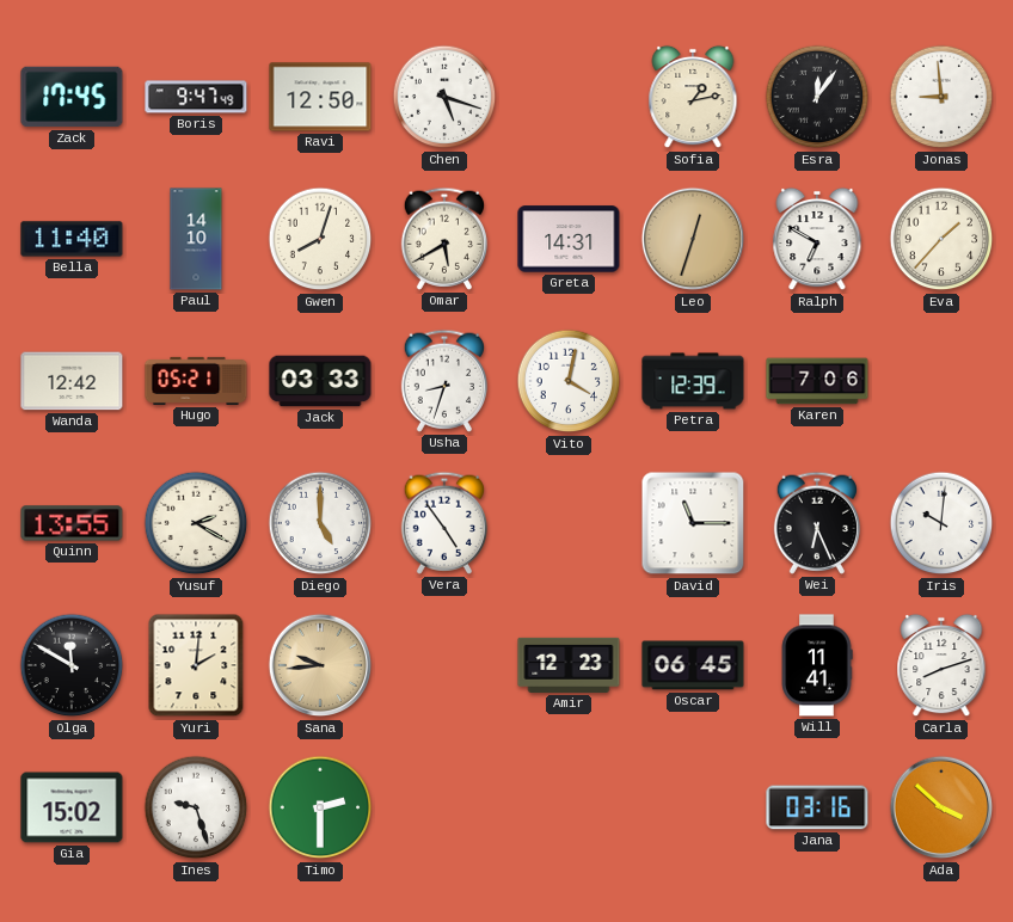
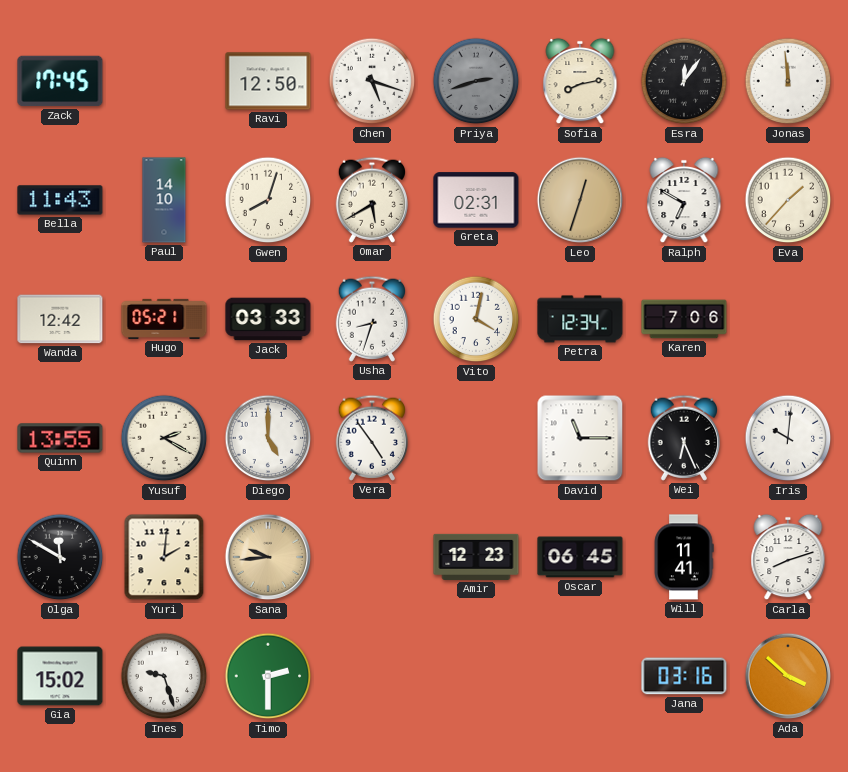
Boris: 9:47 -> none
Priya: none -> 2:42
Sofia: 1:13 -> 8:13
Jonas: 8:59 -> 11:59
Bella: 11:40 -> 11:43
Greta: 14:31 -> 02:31
Petra: 12:39 -> 12:34
